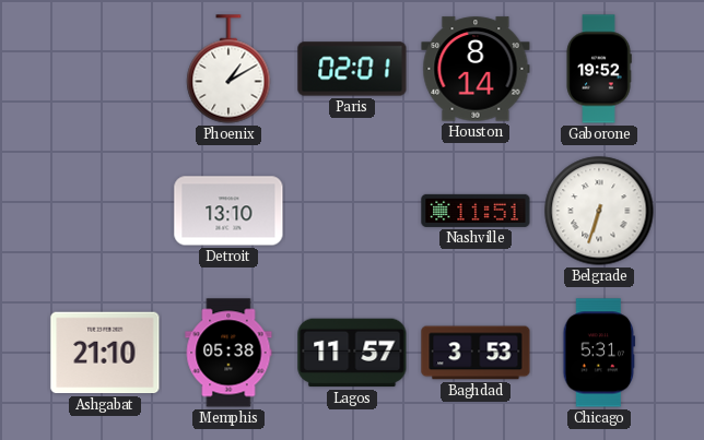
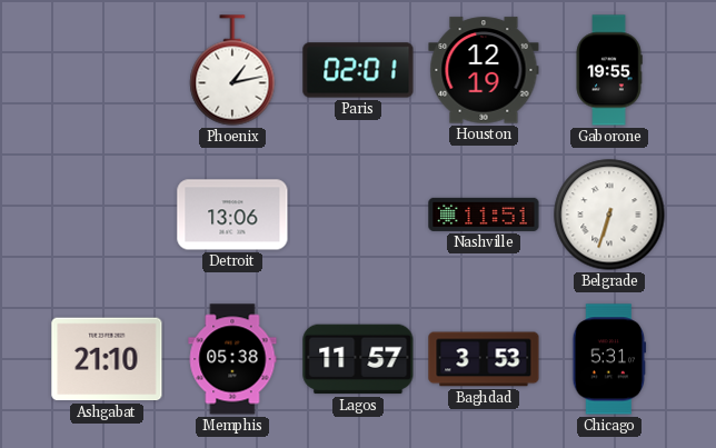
Phoenix: 1:10 -> 1:13
Houston: 8:14 -> 12:19
Gaborone: 19:52 -> 19:55
Detroit: 13:10 -> 13:06
